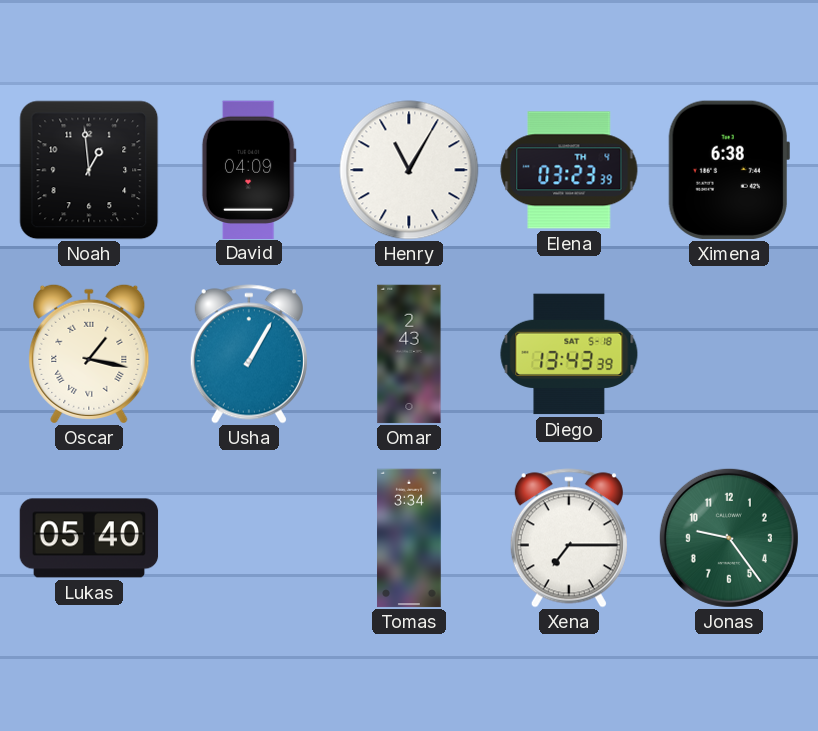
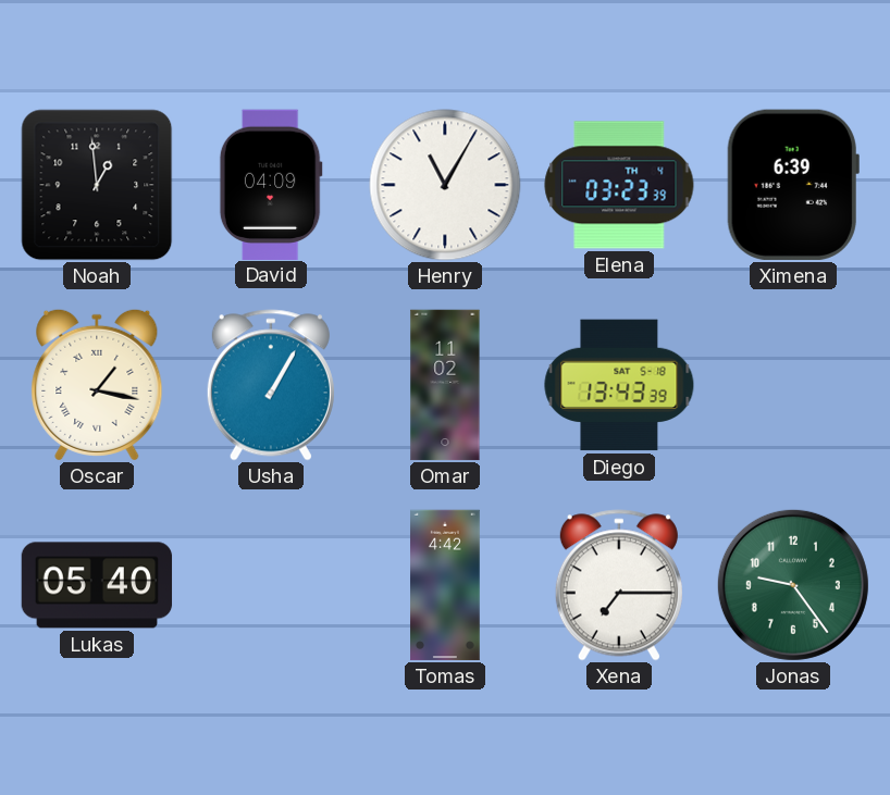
Ximena: 6:38 -> 6:39
Omar: 2:43 -> 11:02
Tomas: 3:34 -> 4:42
